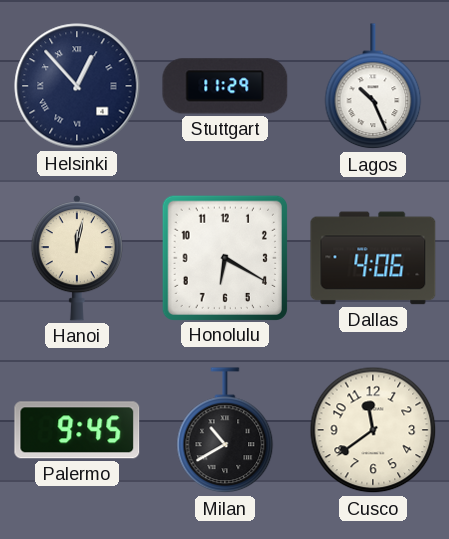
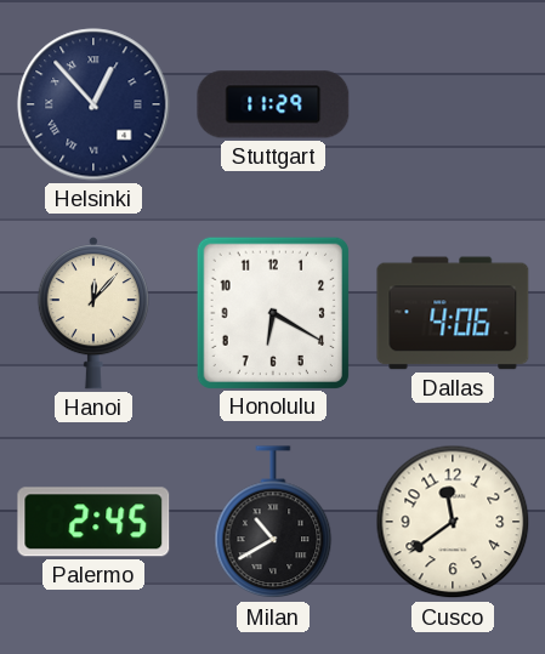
Lagos: 10:26 -> none
Hanoi: 12:02 -> 12:07
Palermo: 9:45 -> 2:45
